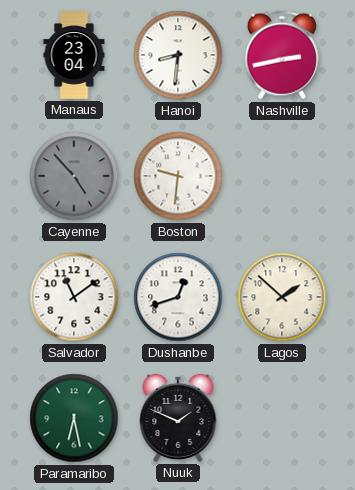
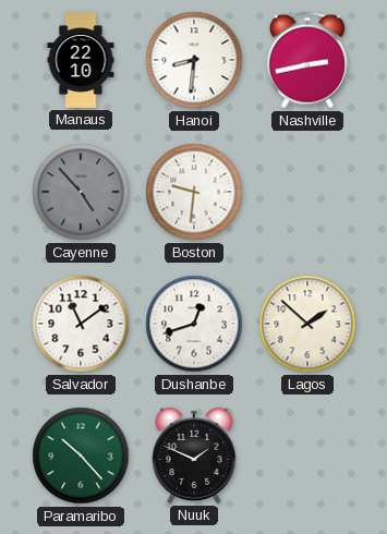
Manaus: 23:04 -> 22:10
Paramaribo: 6:28 -> 10:23
